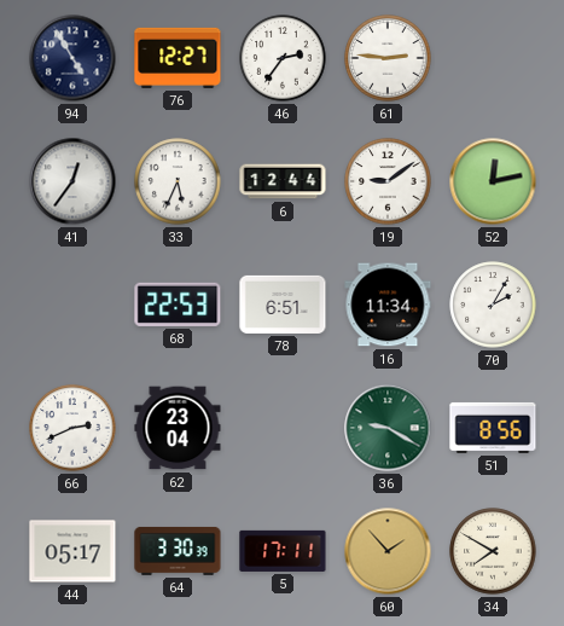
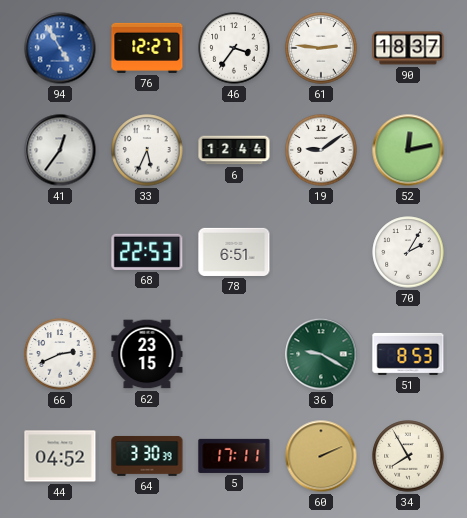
94 dial: navy -> blue
46: 2:36 -> 3:36
90: none -> 18:37
16: 11:34 -> none
62: 23:04 -> 23:15
51: 8:56 -> 8:53
44: 05:17 -> 04:52
60: 1:53 -> 2:11
34: 7:50 -> 7:55
